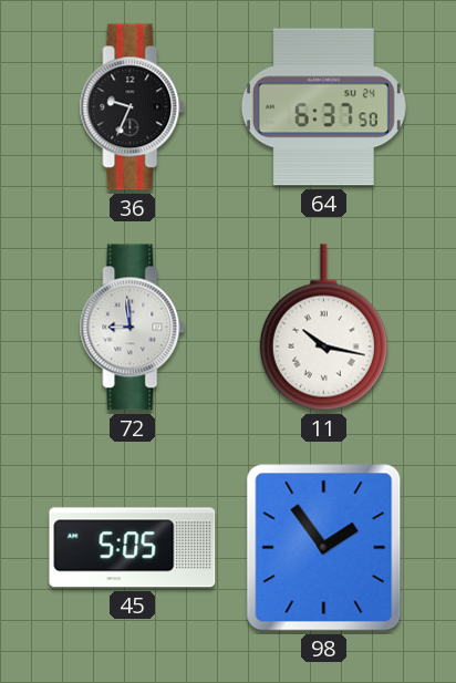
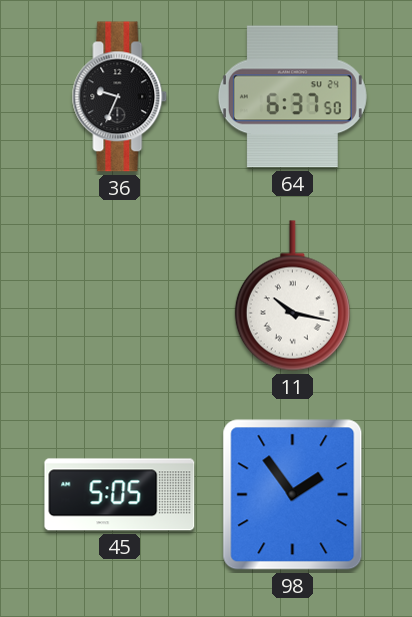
72: 8:59 -> none
